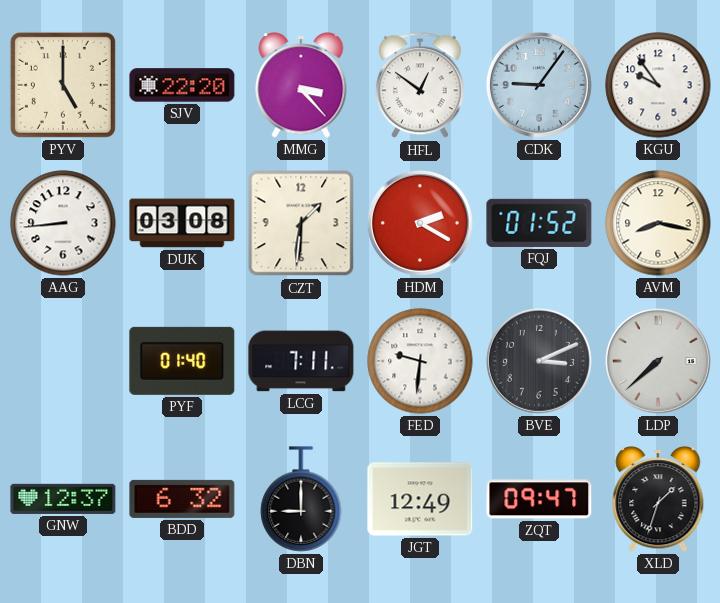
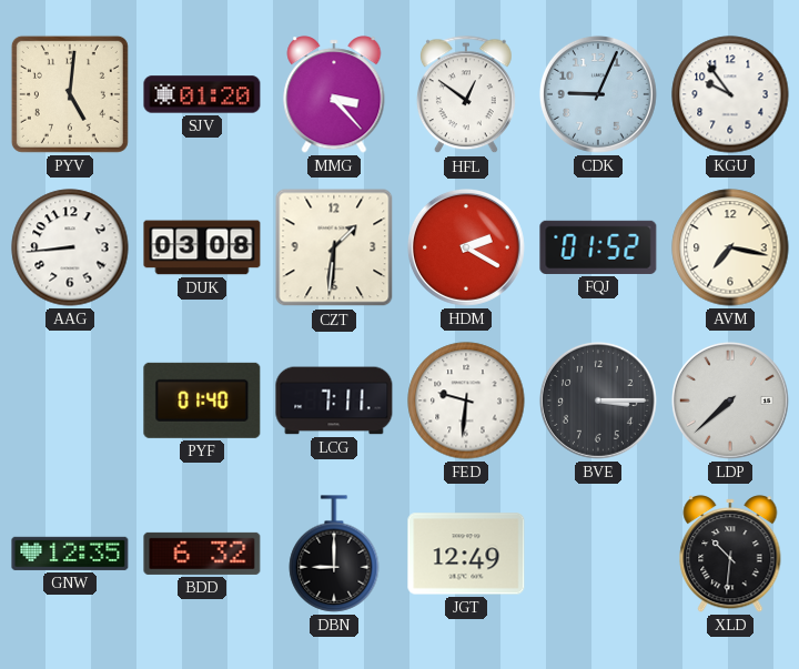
PYV: 5:00 -> 5:01
SJV: 22:20 -> 01:20
CDK: 9:06 -> 9:04
AVM: 8:17 -> 7:17
BVE: 3:11 -> 3:15
GNW: 12:37 -> 12:35
ZQT: 09:47 -> none
XLD: 1:33 -> 10:31
